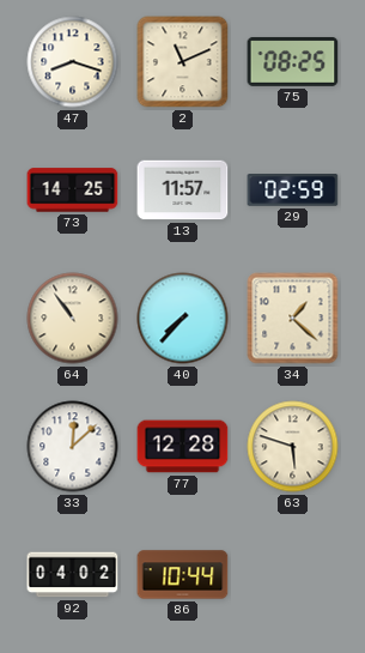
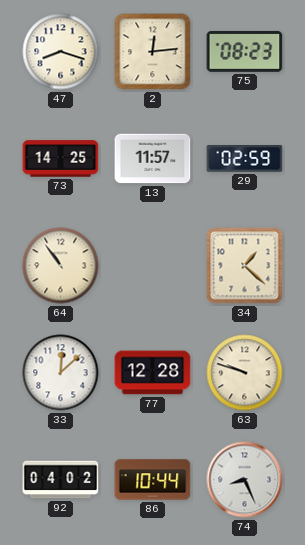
2: 11:11 -> 12:14
75: 08:25 -> 08:23
40: 7:37 -> none
63: 5:48 -> 9:48
74: none -> 8:26
